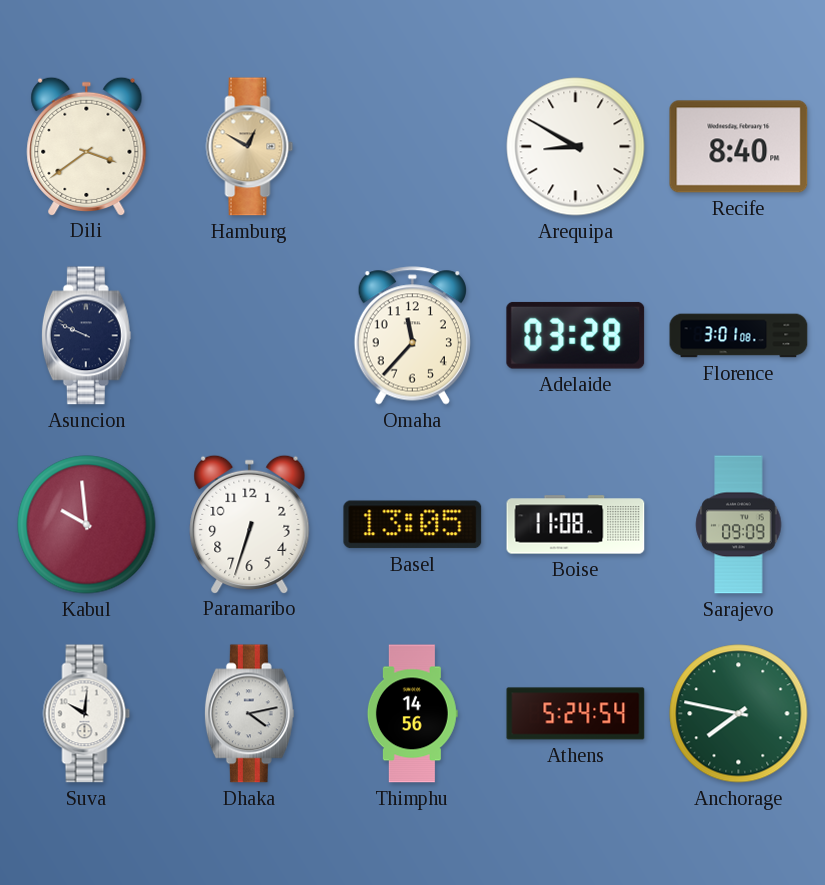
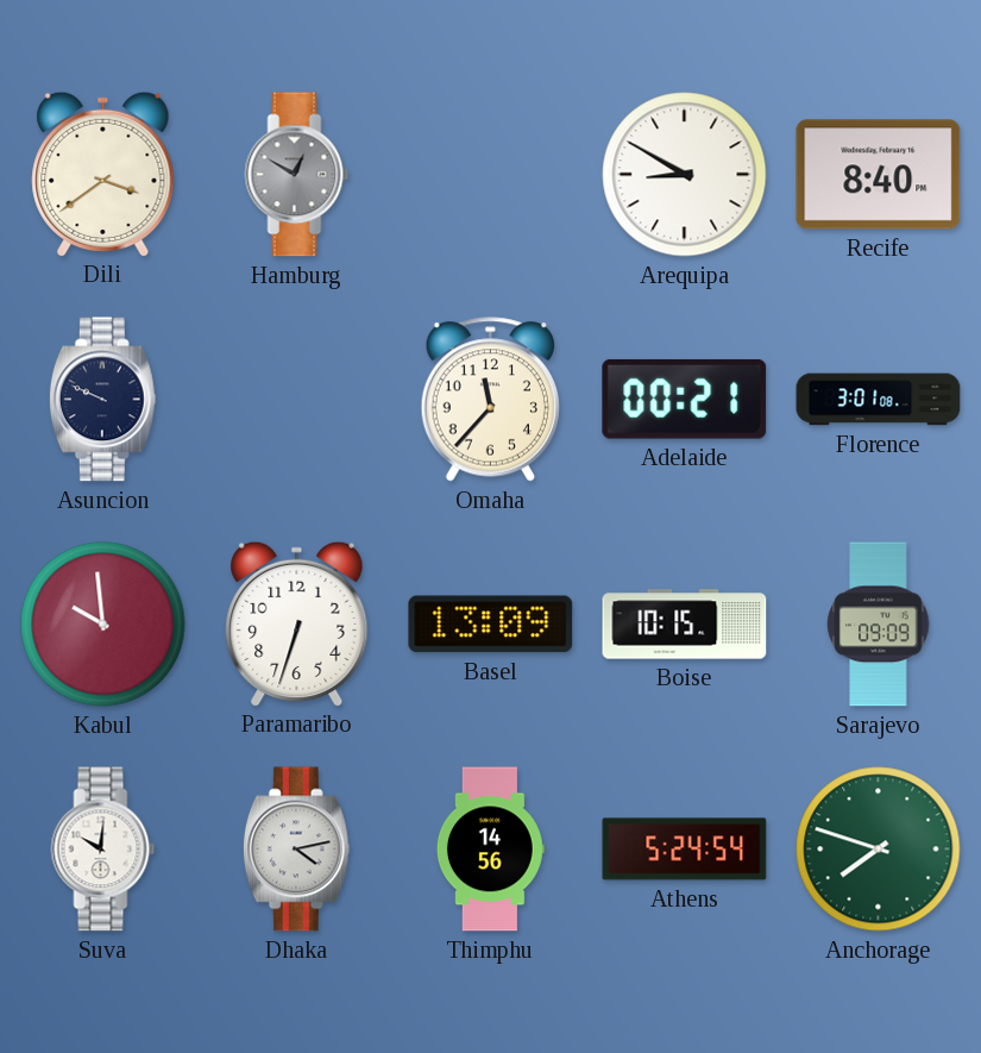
Hamburg dial: champagne -> grey
Adelaide: 03:28 -> 00:21
Basel: 13:05 -> 13:09
Boise: 11:08 -> 10:15
Anchorage: 7:47 -> 7:48
